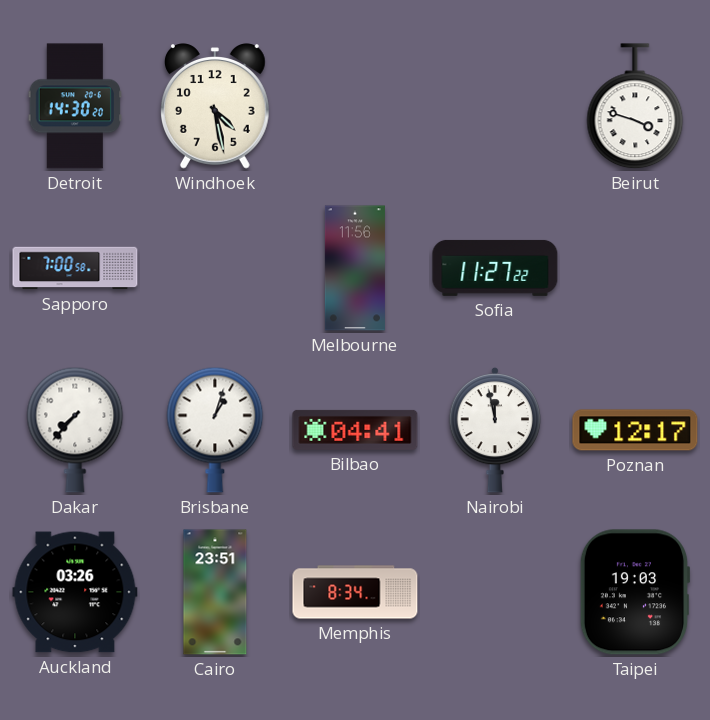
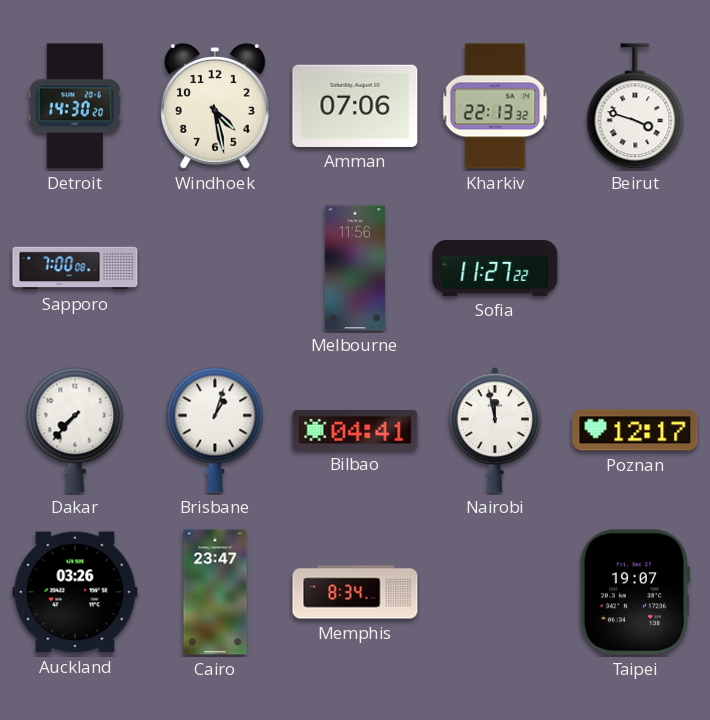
Amman: none -> 07:06
Kharkiv: none -> 22:13
Sapporo: 7:00:58 -> 7:00:08
Cairo: 23:51 -> 23:47
Taipei: 19:03 -> 19:07
